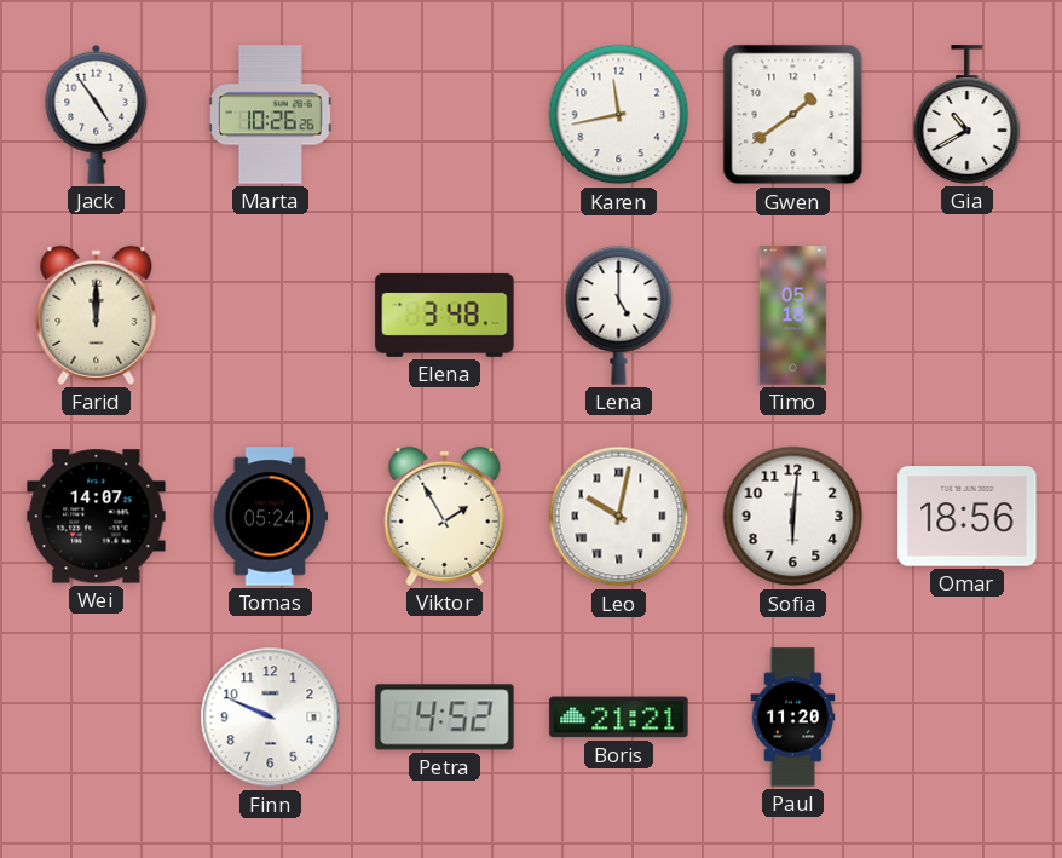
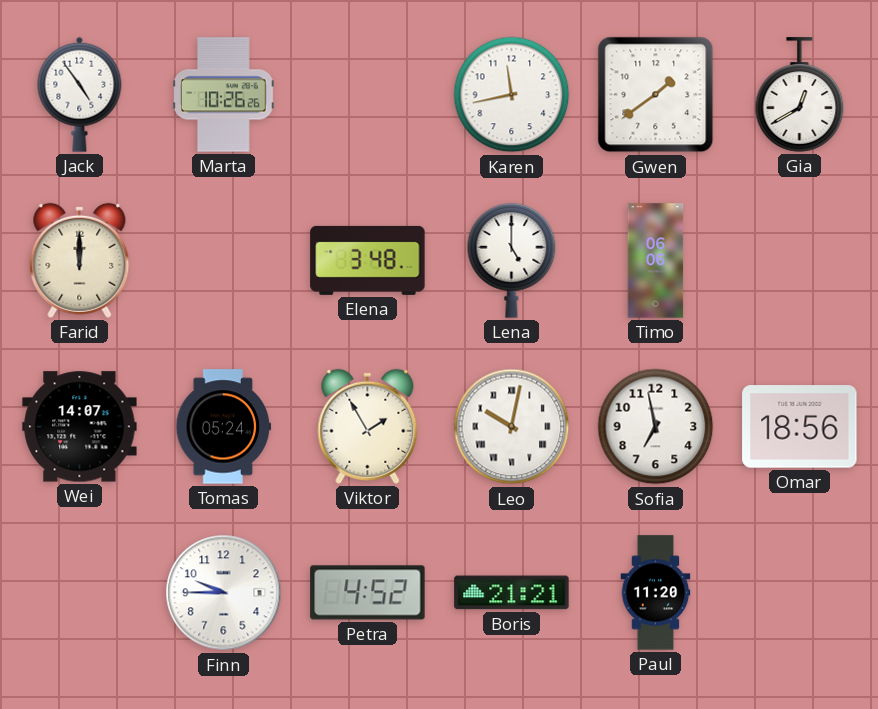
Gia: 10:40 -> 12:40
Timo: 05:18 -> 06:06
Sofia: 6:01 -> 6:58
Finn: 9:49 -> 9:45
